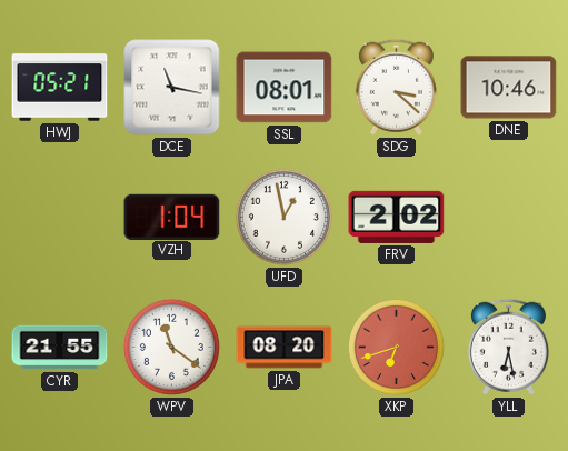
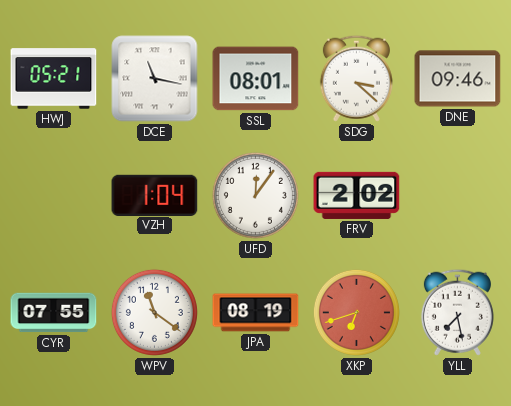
DNE: 10:46 -> 09:46
UFD: 12:58 -> 12:06
CYR: 21:55 -> 07:55
JPA: 08:20 -> 08:19
YLL: 6:28 -> 7:28
